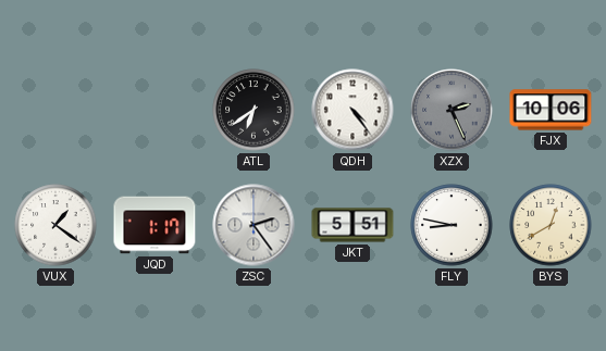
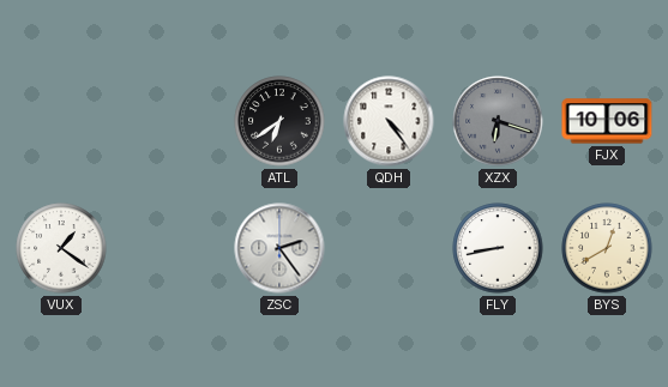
XZX: 2:26 -> 6:18
JQD: 1:17 -> none
JKT: 5:51 -> none
FLY: 8:47 -> 8:43
